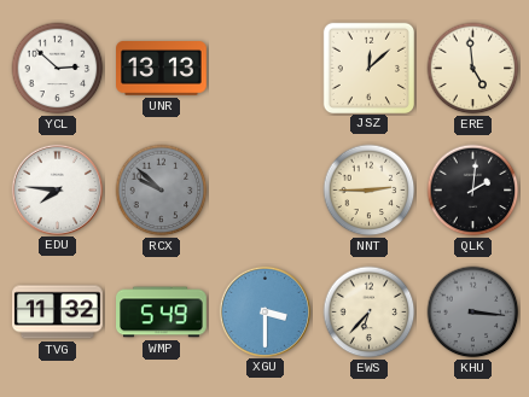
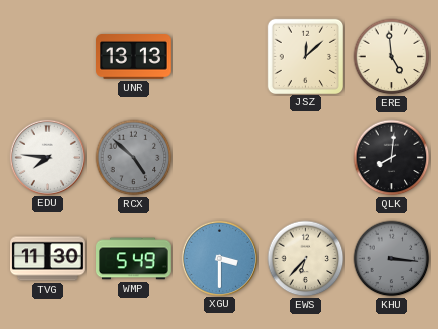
YCL: 2:52 -> none
RCX: 9:52 -> 4:52
NNT: 2:45 -> none
QLK: 2:01 -> 8:01
TVG: 11:32 -> 11:30
